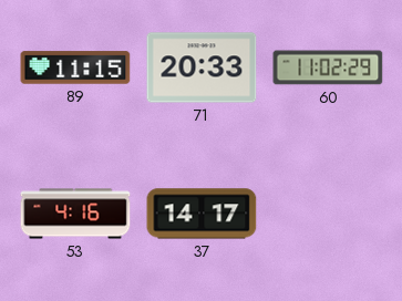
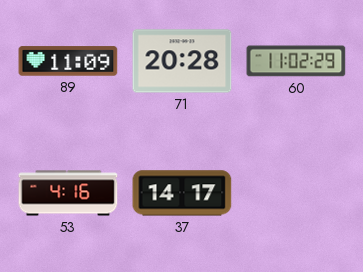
89: 11:15 -> 11:09
71: 20:33 -> 20:28
